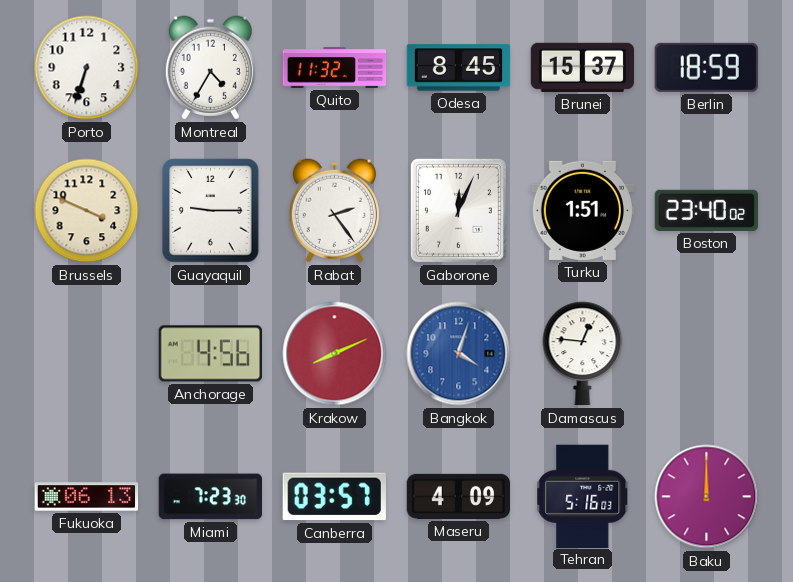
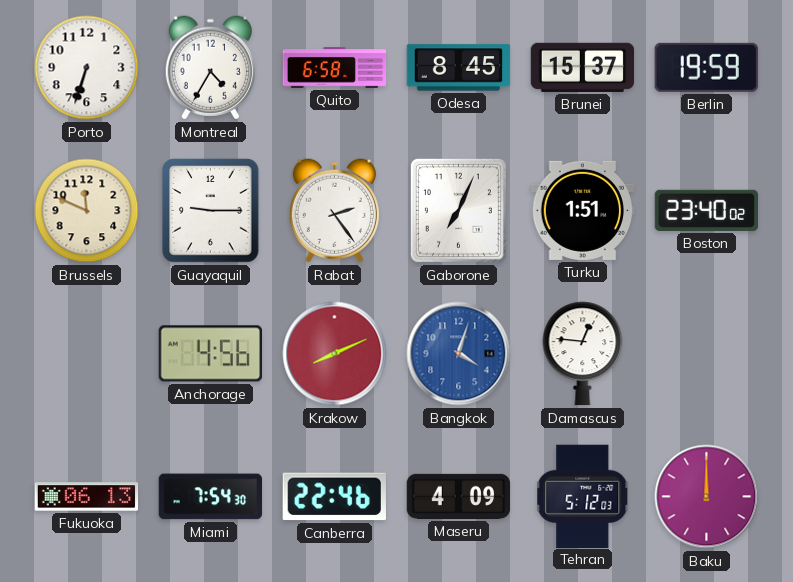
Quito: 11:32 -> 6:58
Berlin: 18:59 -> 19:59
Brussels: 3:49 -> 11:49
Gaborone: 12:04 -> 7:04
Miami: 7:23 -> 7:54
Canberra: 03:57 -> 22:46
Tehran: 5:16 -> 5:12
